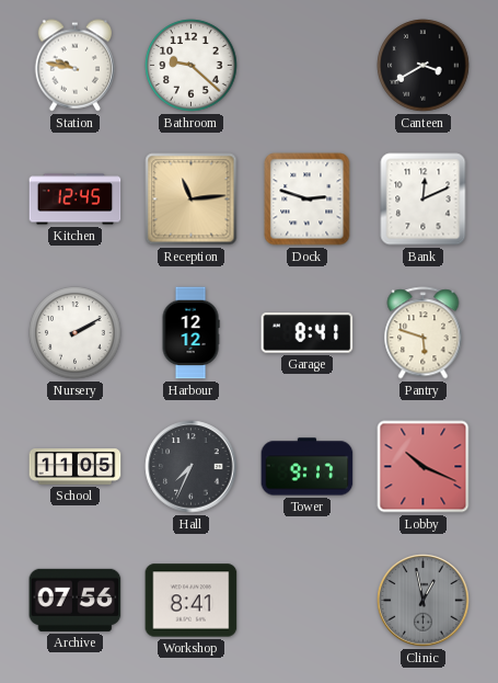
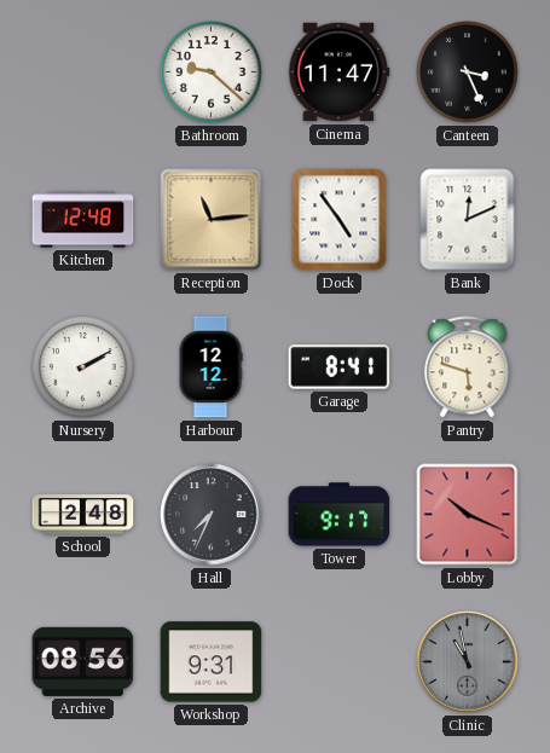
Station: 9:47 -> none
Cinema: none -> 11:47
Canteen: 3:40 -> 3:26
Kitchen: 12:45 -> 12:48
Dock: 2:48 -> 4:54
School: 11:05 -> 2:48
Archive: 07:56 -> 08:56
Workshop: 8:41 -> 9:31
Clinic: 12:58 -> 10:58
